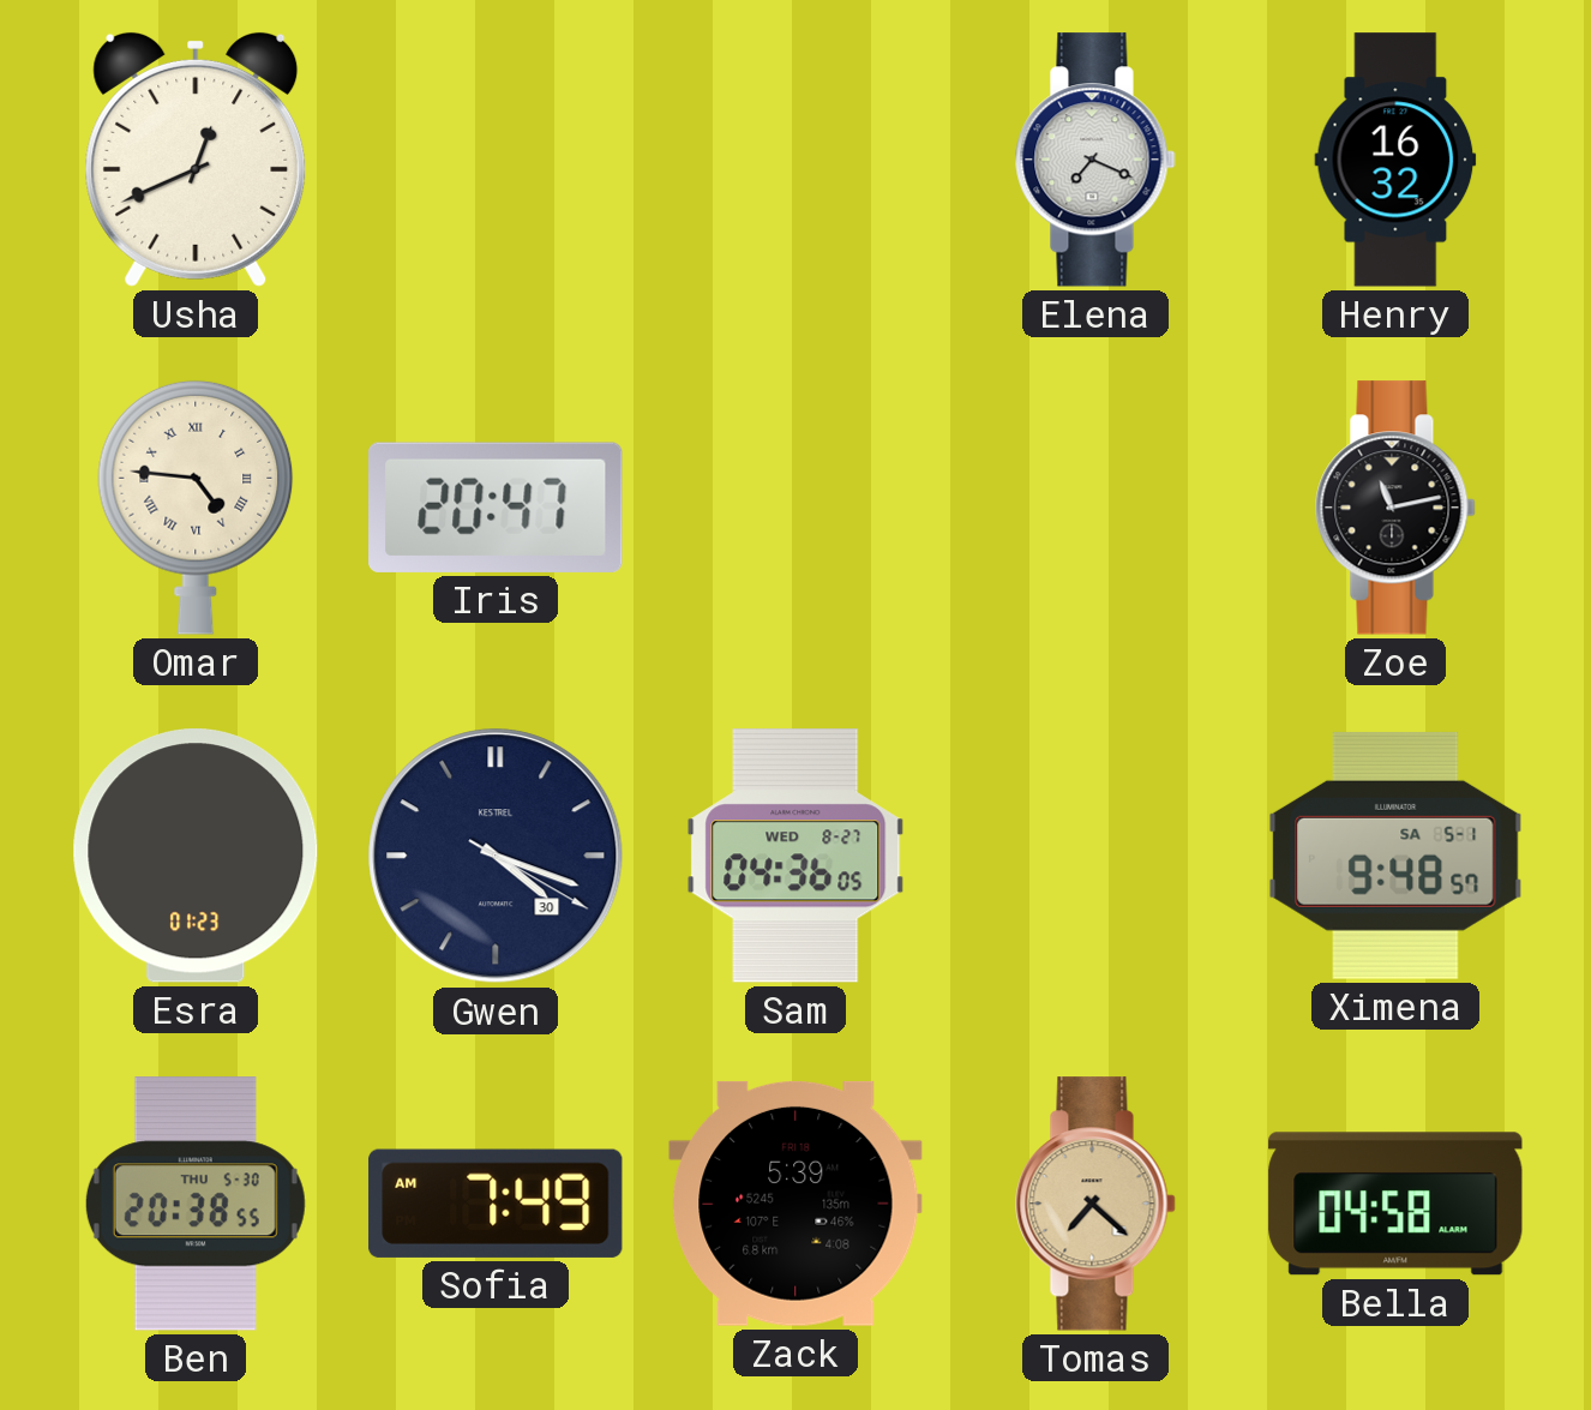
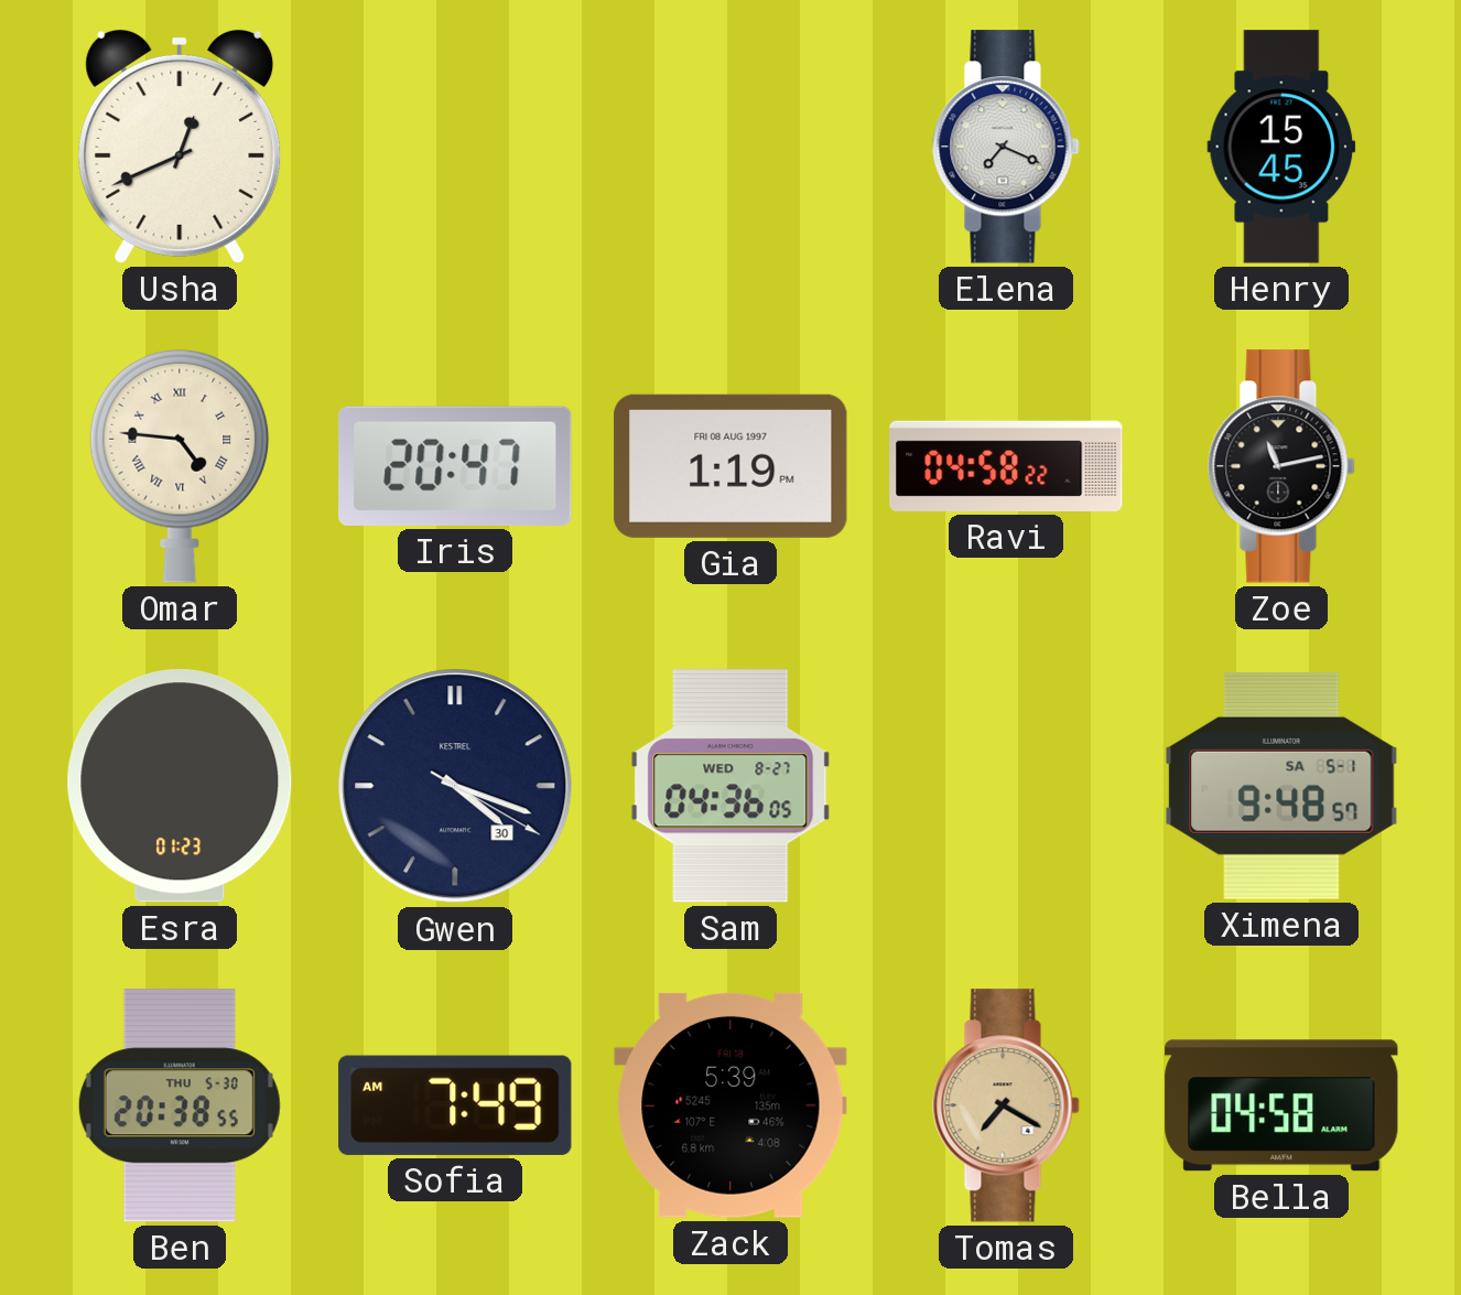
Henry: 16:32 -> 15:45
Gia: none -> 1:19
Ravi: none -> 04:58
Tomas: 7:22 -> 7:20
